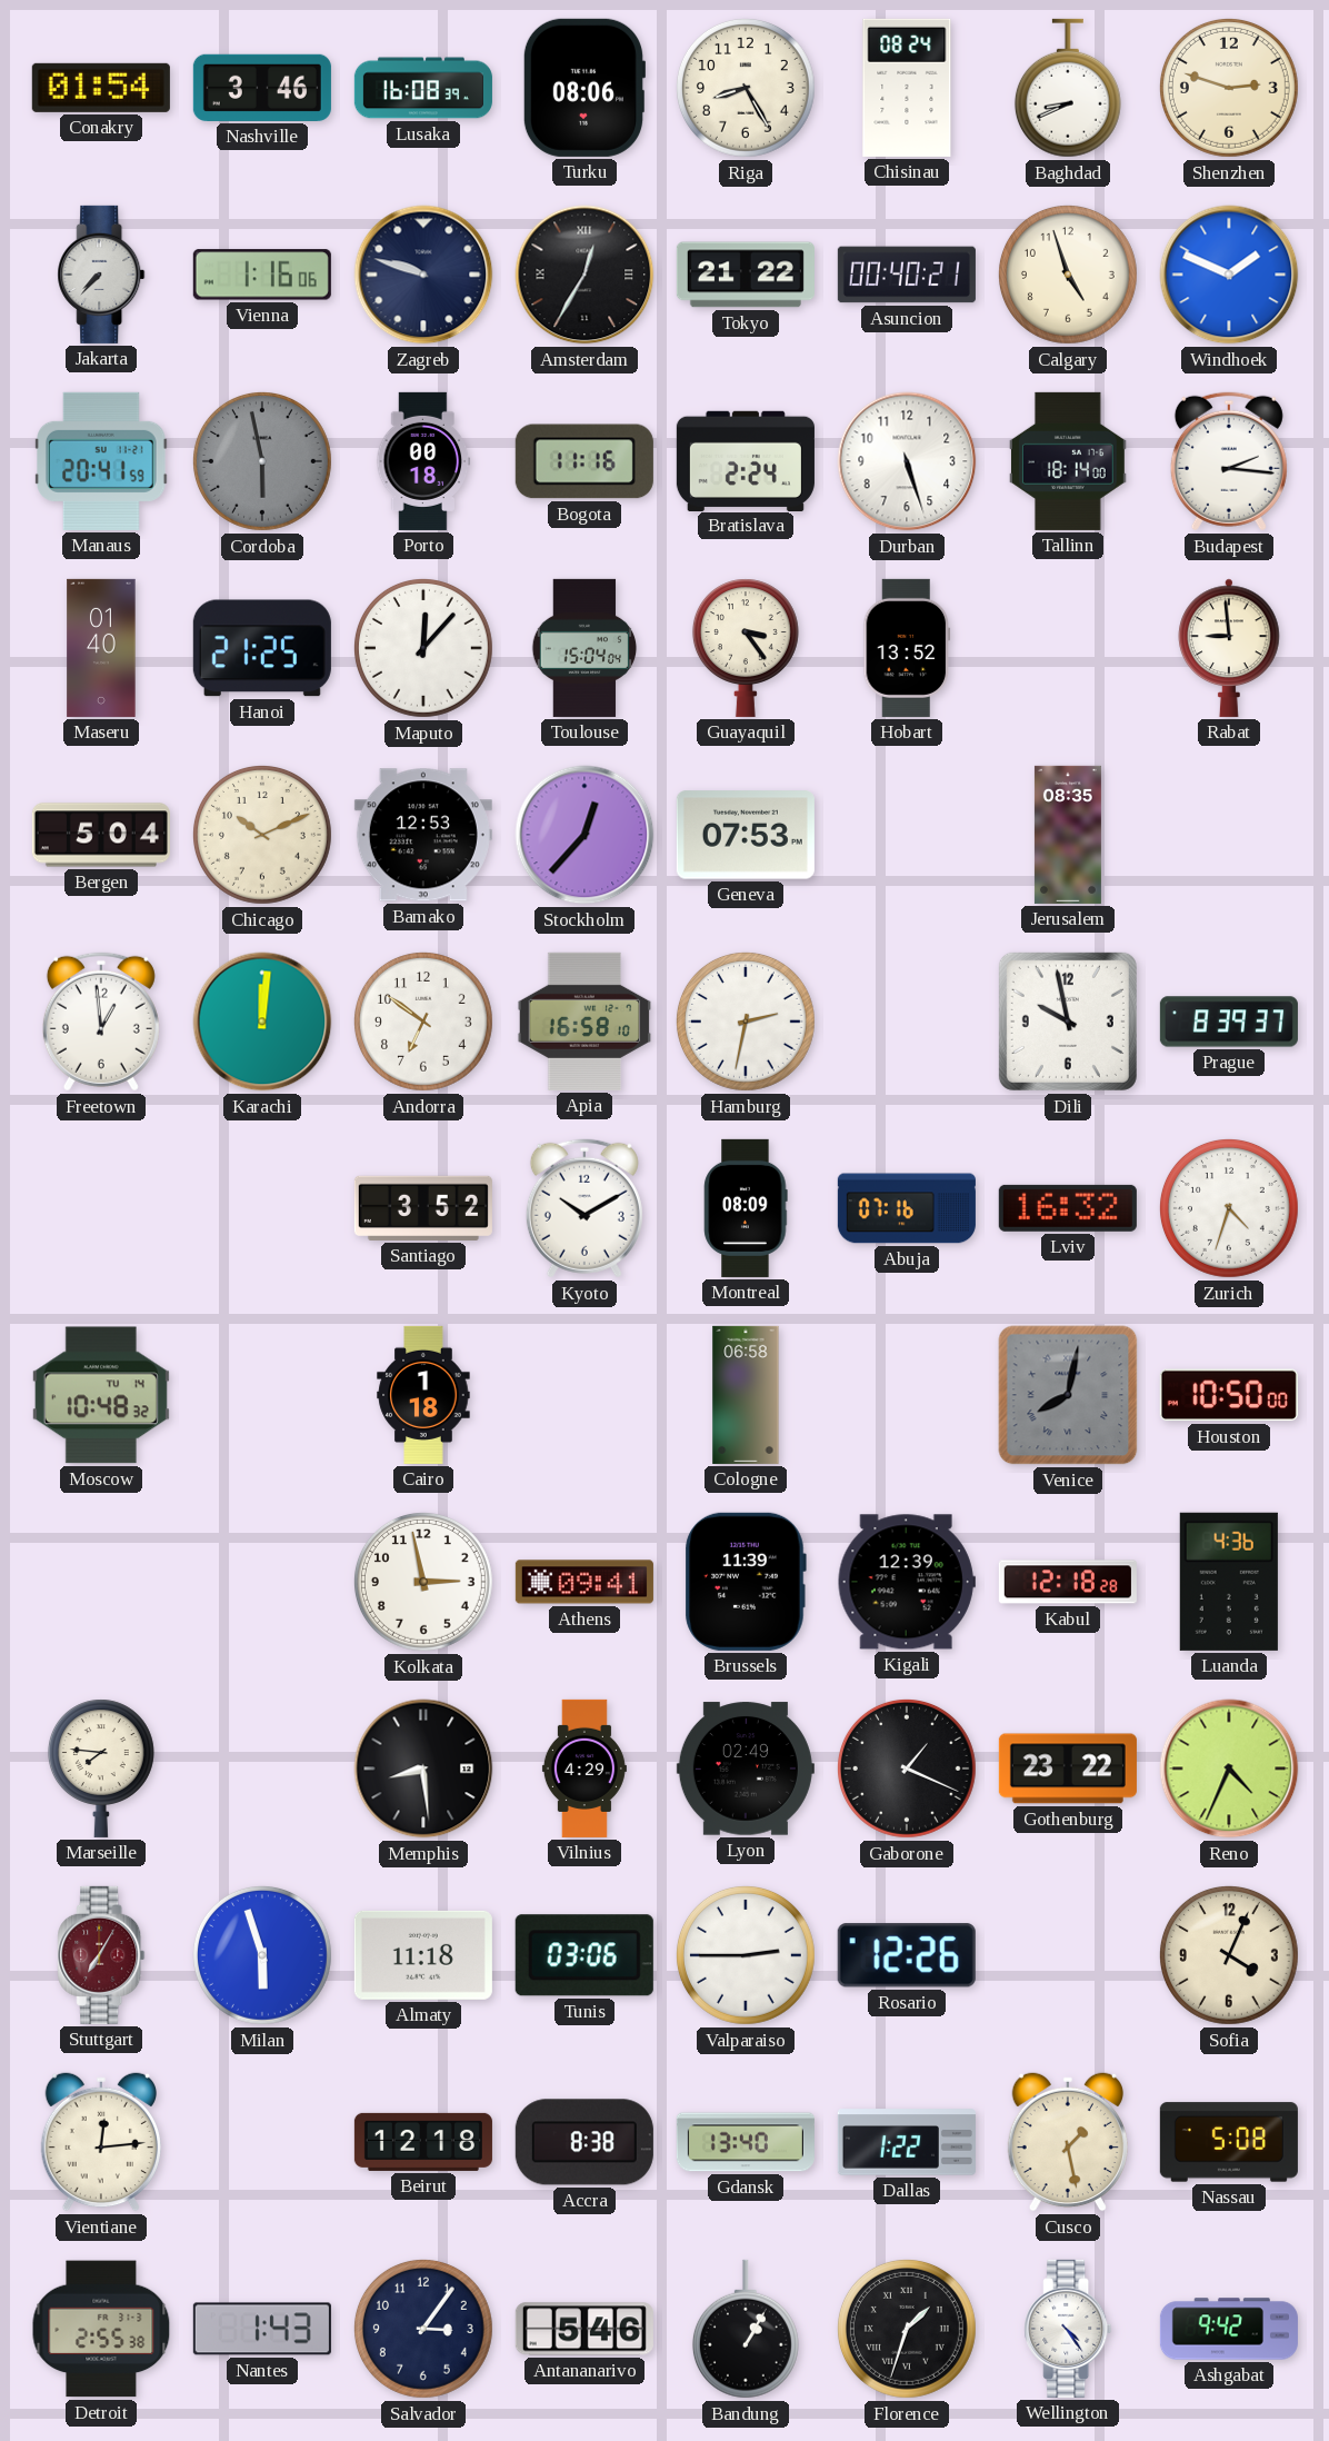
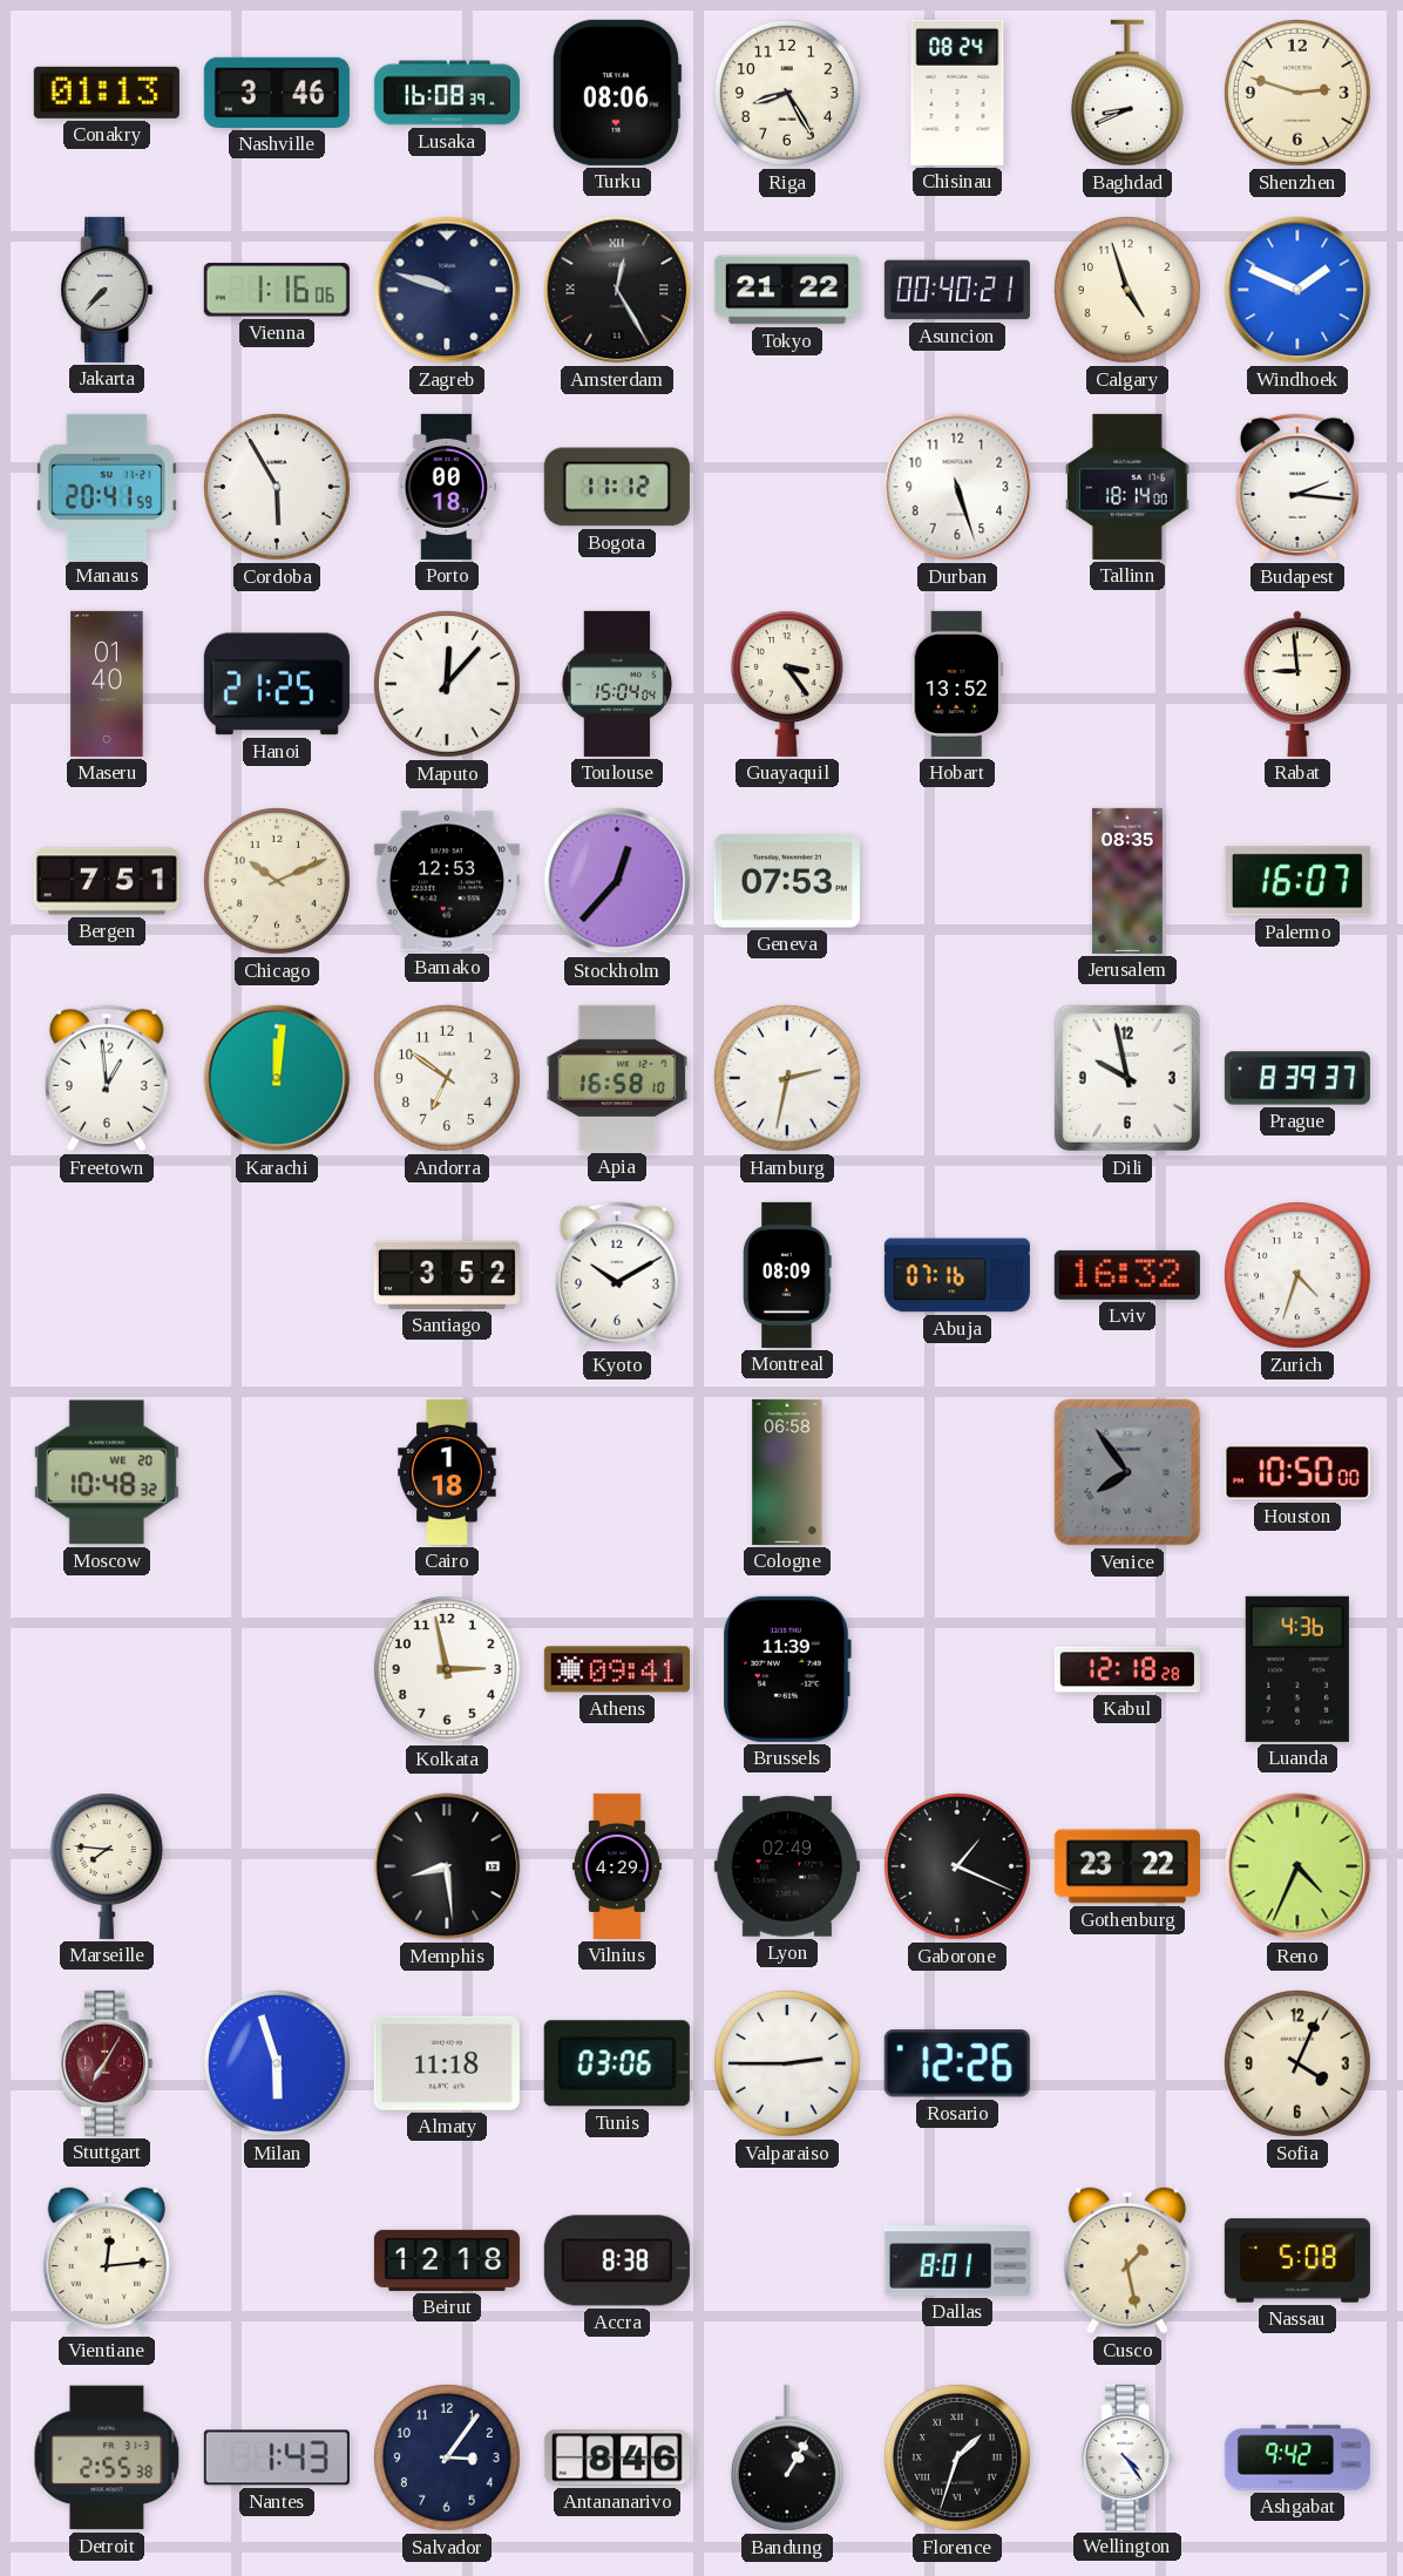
Conakry: 01:54 -> 01:13
Amsterdam: 12:35 -> 12:25
Cordoba: 5:58 -> 5:55
Cordoba dial: grey -> white
Bogota: 11:16 -> 11:12
Bratislava: 2:24 -> none
Bergen: 5:04 -> 7:51
Palermo: none -> 16:07
Moscow date: TU 14 -> WE 20
Venice: 8:02 -> 7:54
Kigali: 12:39 -> none
Gdansk: 13:40 -> none
Dallas: 1:22 -> 8:01
Antananarivo: 5:46 -> 8:46
